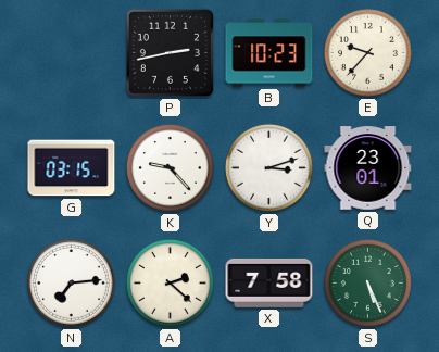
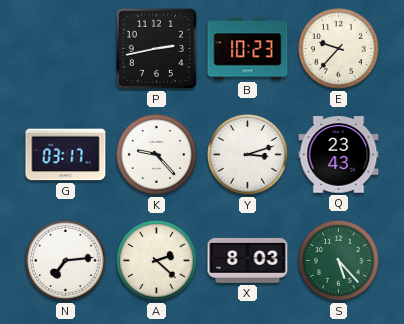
G: 03:15 -> 03:17
Q: 23:01 -> 23:43
X: 7:58 -> 8:03
S: 5:26 -> 5:23
